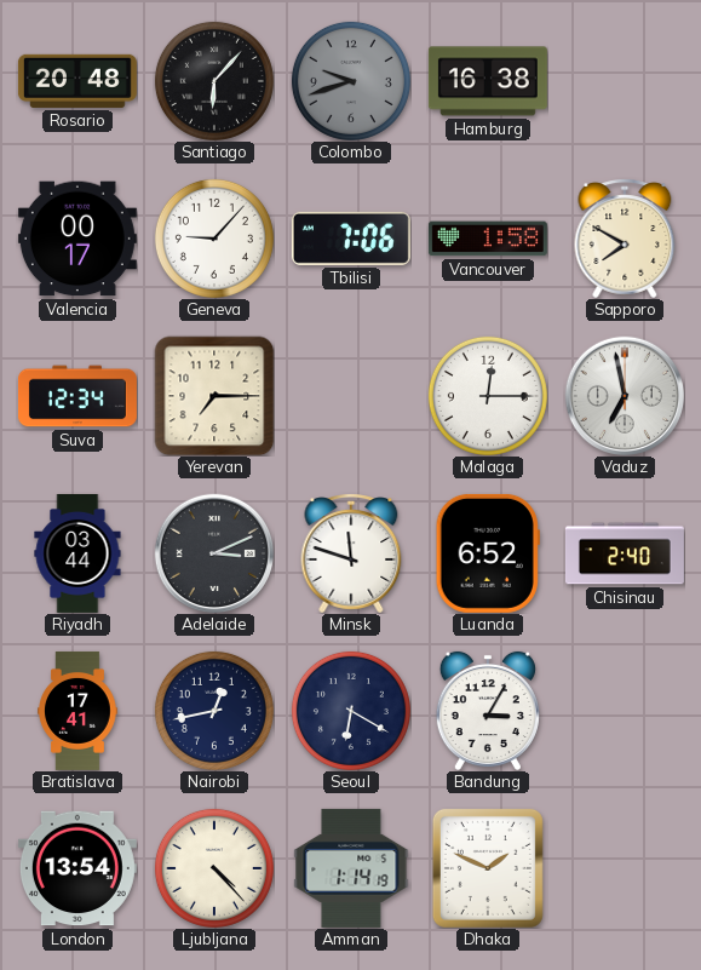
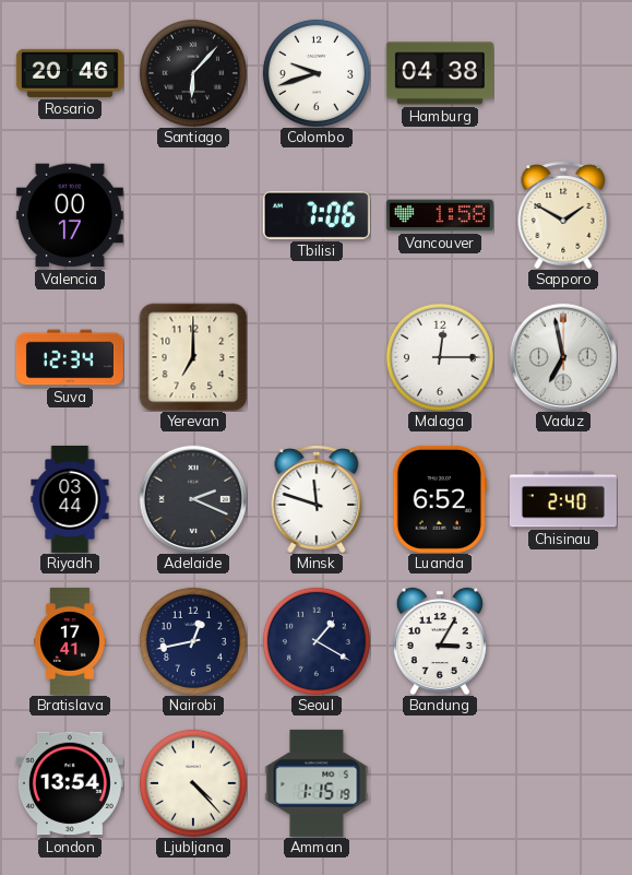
Rosario: 20:48 -> 20:46
Colombo dial: grey -> white
Hamburg: 16:38 -> 04:38
Geneva: 9:07 -> none
Sapporo: 7:50 -> 1:50
Yerevan: 7:15 -> 7:00
Adelaide: 3:11 -> 2:19
Seoul: 6:20 -> 1:20
Amman: 1:14 -> 1:15
Dhaka: 1:49 -> none
